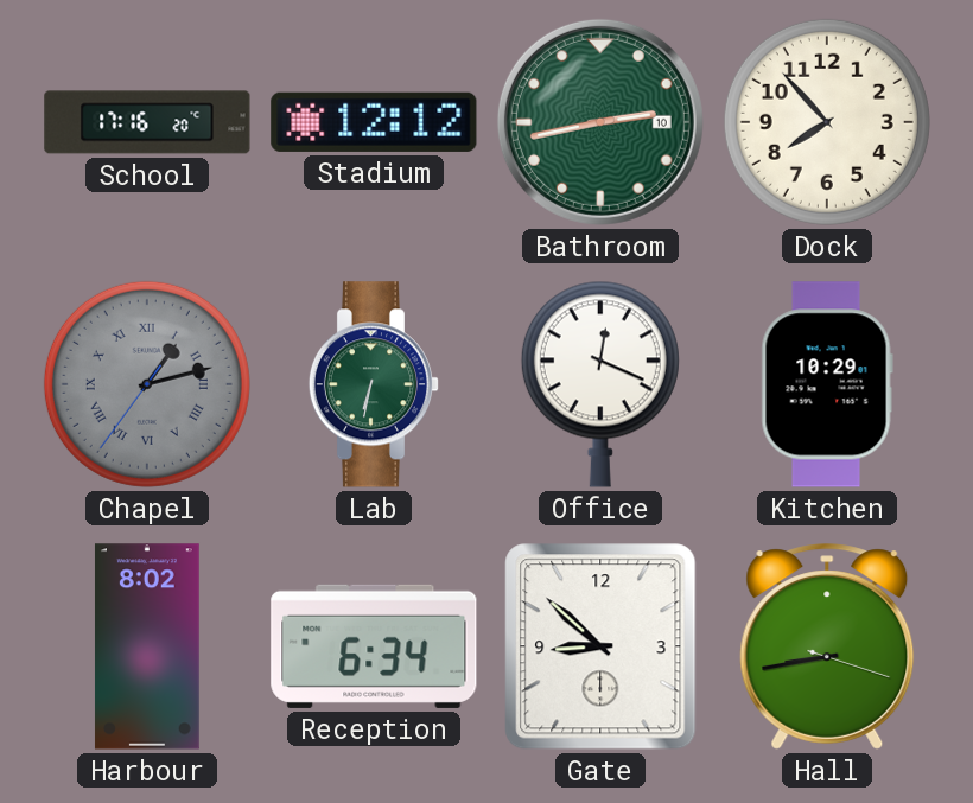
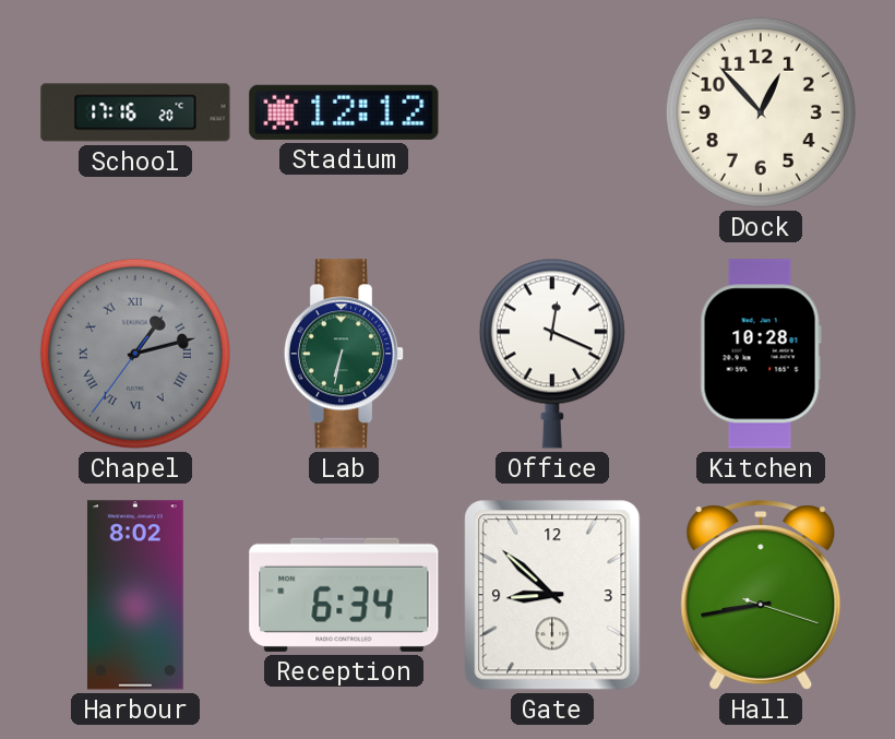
Bathroom: 2:43 -> none
Dock: 7:53 -> 12:53
Kitchen: 10:29 -> 10:28
